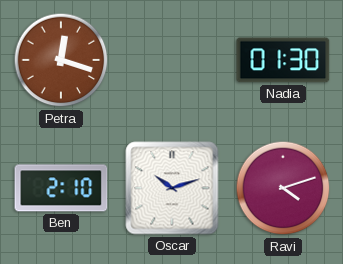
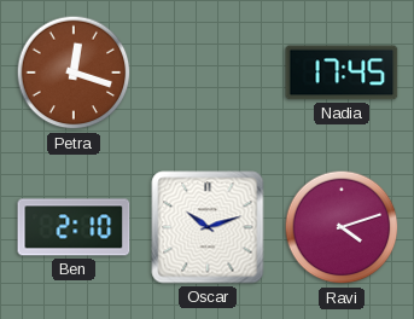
Nadia: 01:30 -> 17:45
